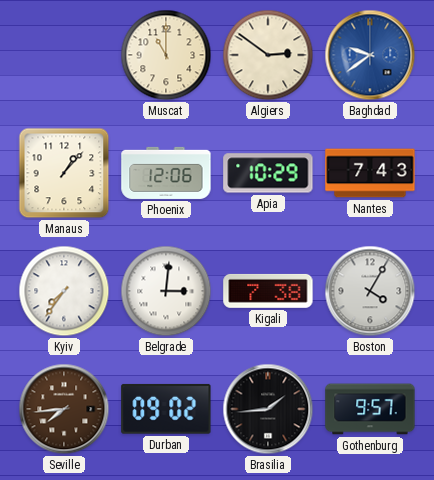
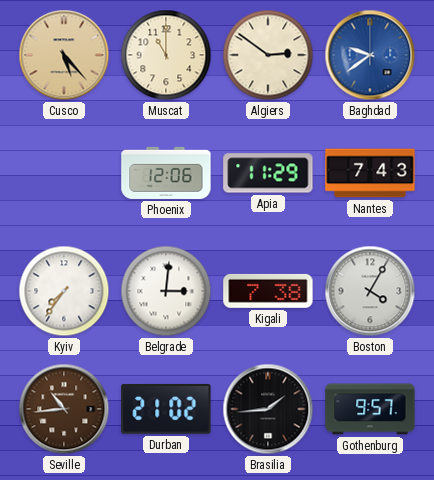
Cusco: none -> 5:23
Manaus: 1:07 -> none
Apia: 10:29 -> 11:29
Seville: 7:44 -> 10:44
Durban: 09:02 -> 21:02
